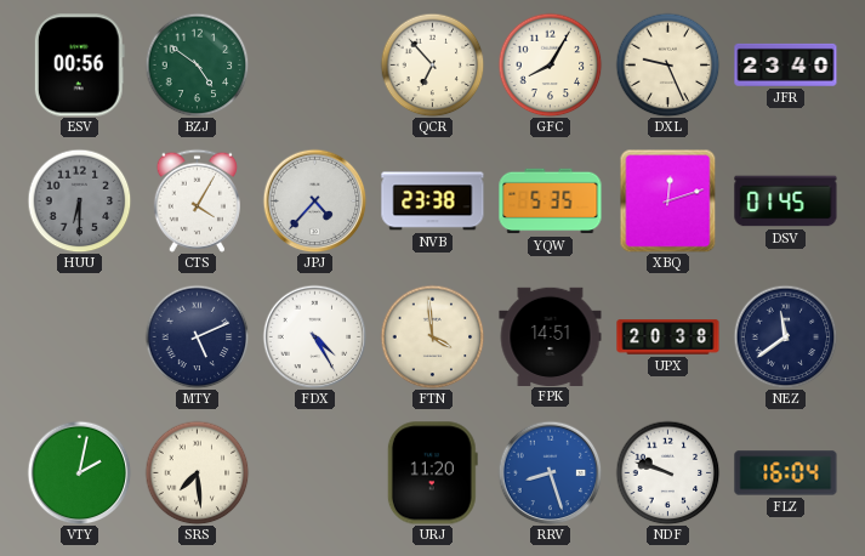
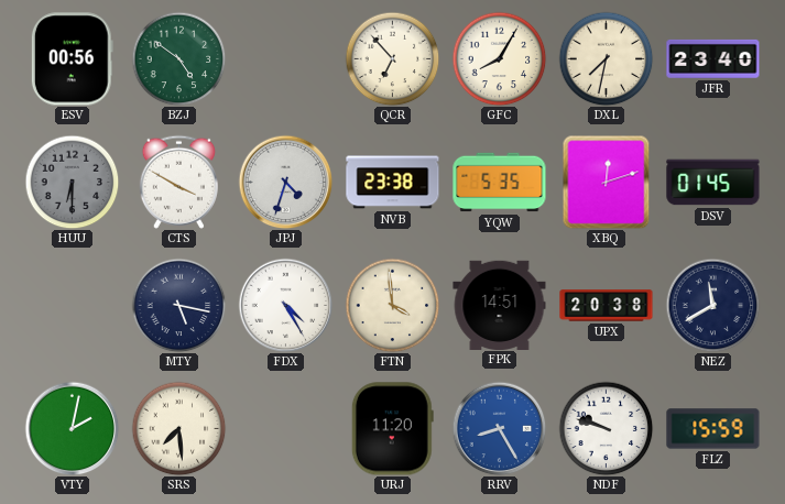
DXL: 9:26 -> 7:32
CTS: 4:05 -> 3:50
JPJ: 4:37 -> 4:33
MTY: 5:11 -> 5:17
NEZ: 11:39 -> 11:40
RRV: 8:27 -> 8:25
FLZ: 16:04 -> 15:59
